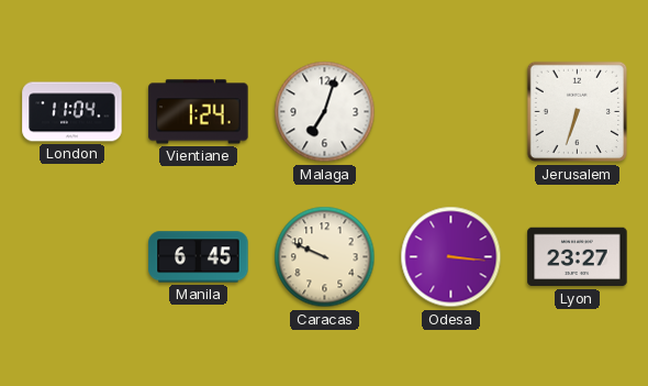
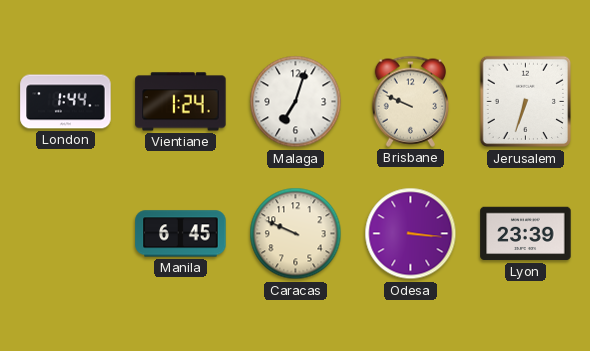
London: 11:04 -> 1:44
Brisbane: none -> 9:49
Lyon: 23:27 -> 23:39
